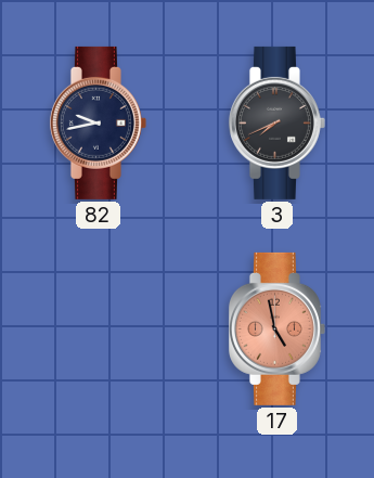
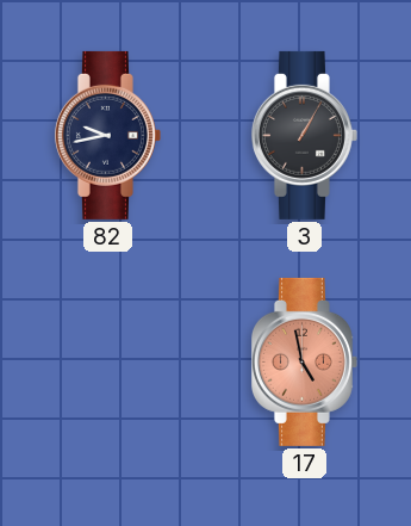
3: 7:41 -> 1:05
